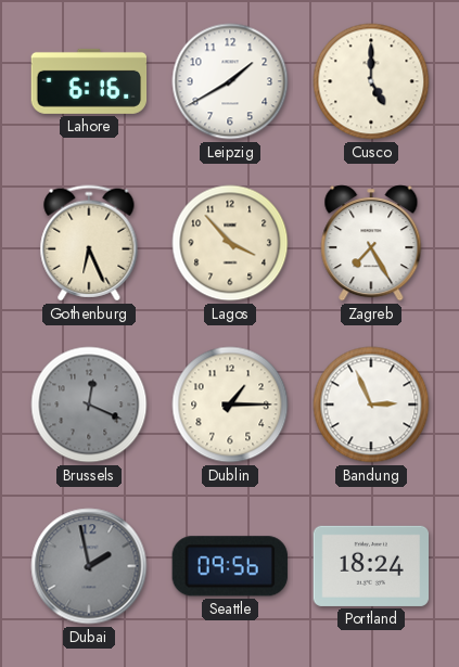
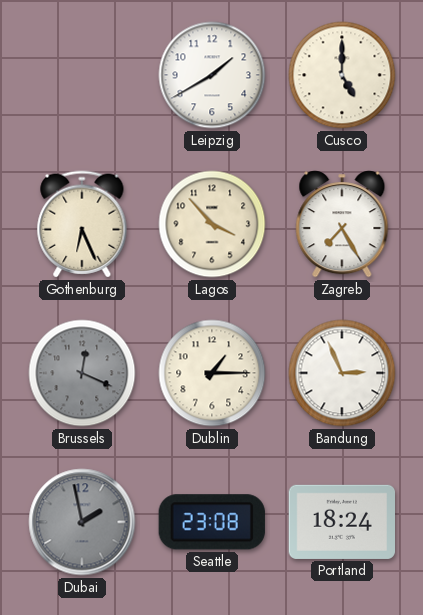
Lahore: 6:16 -> none
Seattle: 09:56 -> 23:08
